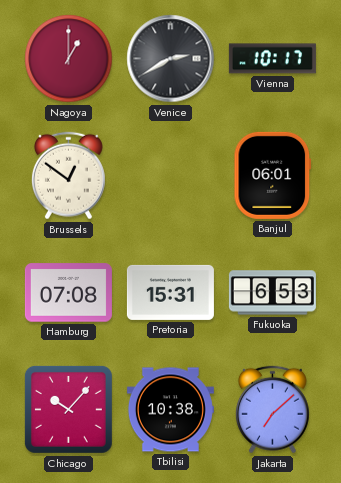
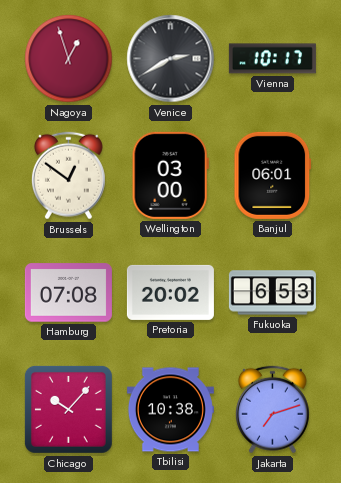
Nagoya: 1:00 -> 12:57
Wellington: none -> 03:00
Pretoria: 15:31 -> 20:02
Jakarta: 7:08 -> 7:12
